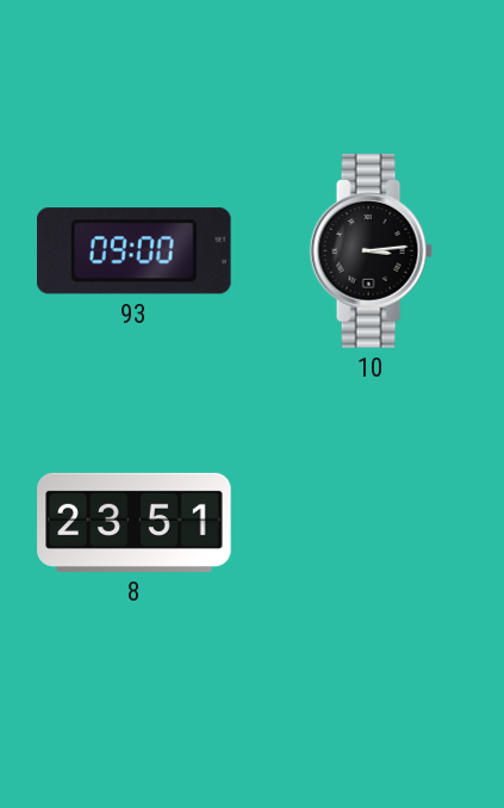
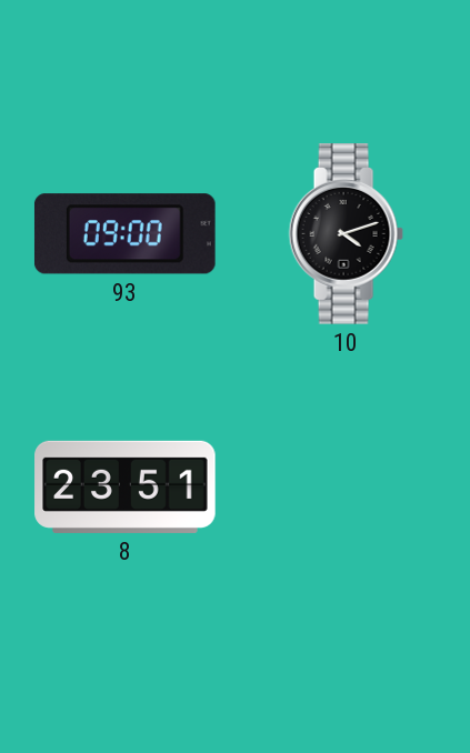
10: 3:14 -> 4:12
